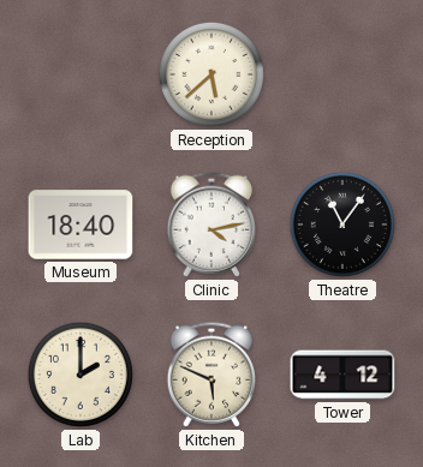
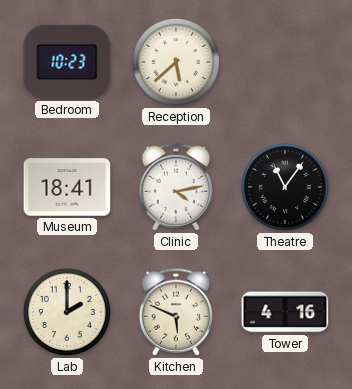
Bedroom: none -> 10:23
Museum: 18:40 -> 18:41
Tower: 4:12 -> 4:16
